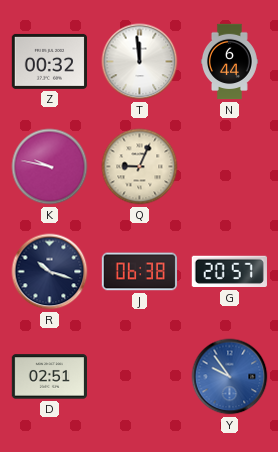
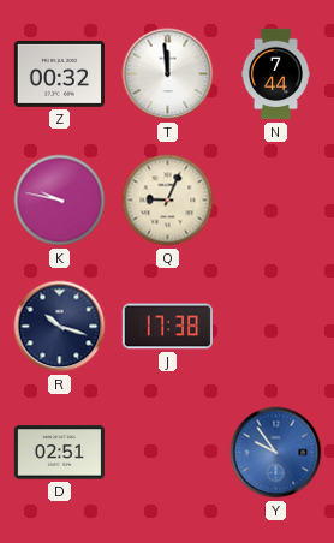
N: 6:44 -> 7:44
J: 06:38 -> 17:38
G: 20:57 -> none
